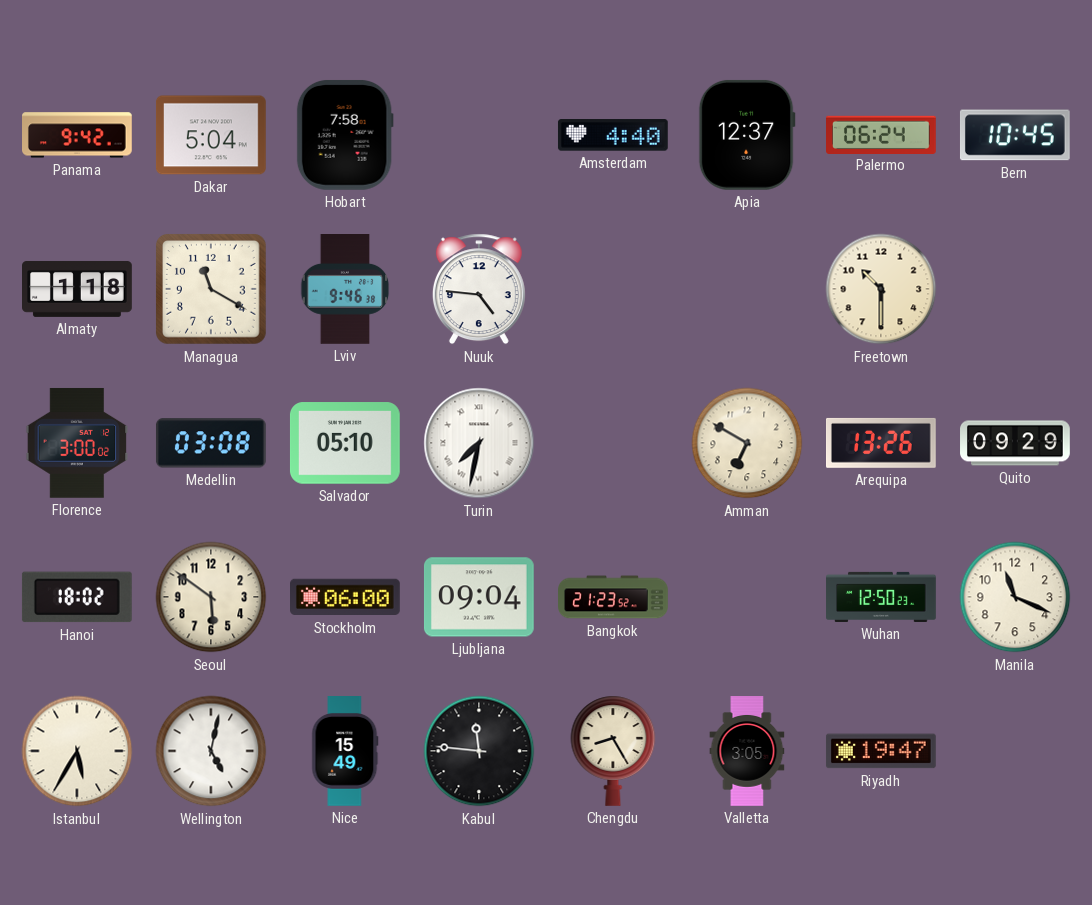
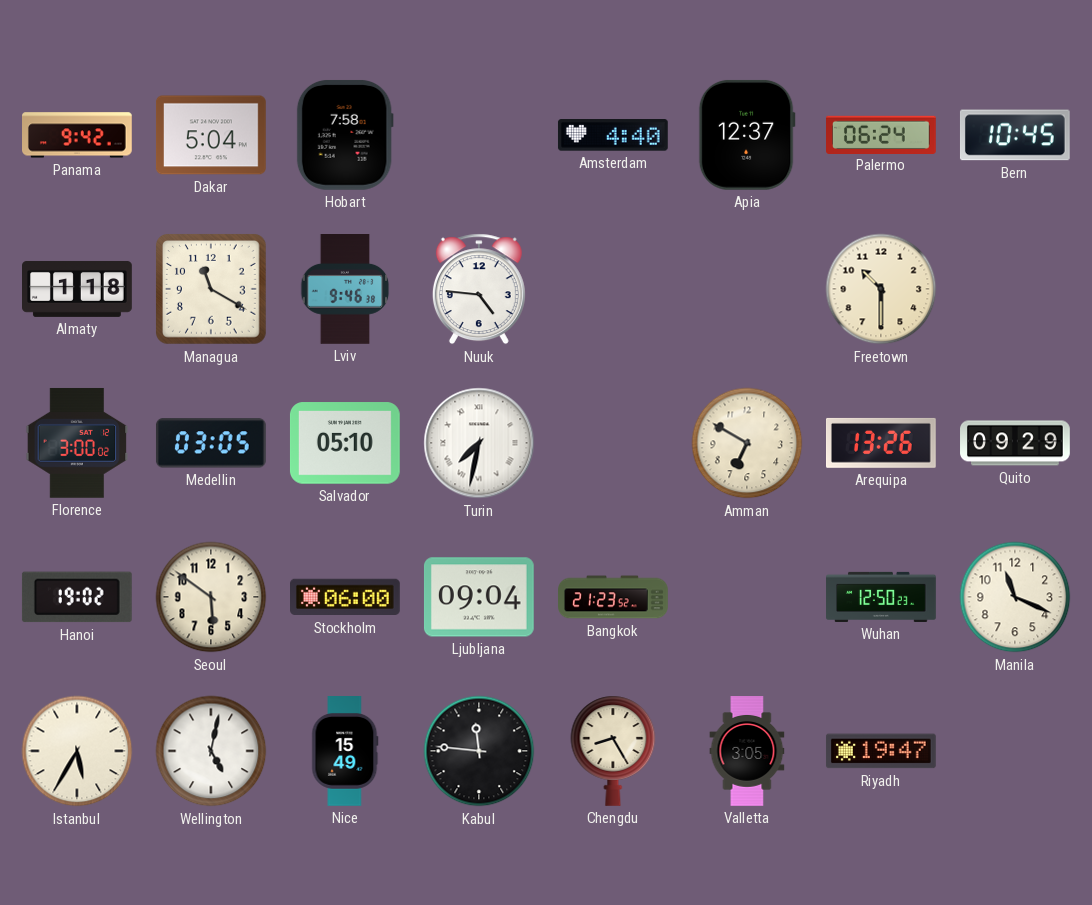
Medellin: 03:08 -> 03:05
Hanoi: 18:02 -> 19:02
